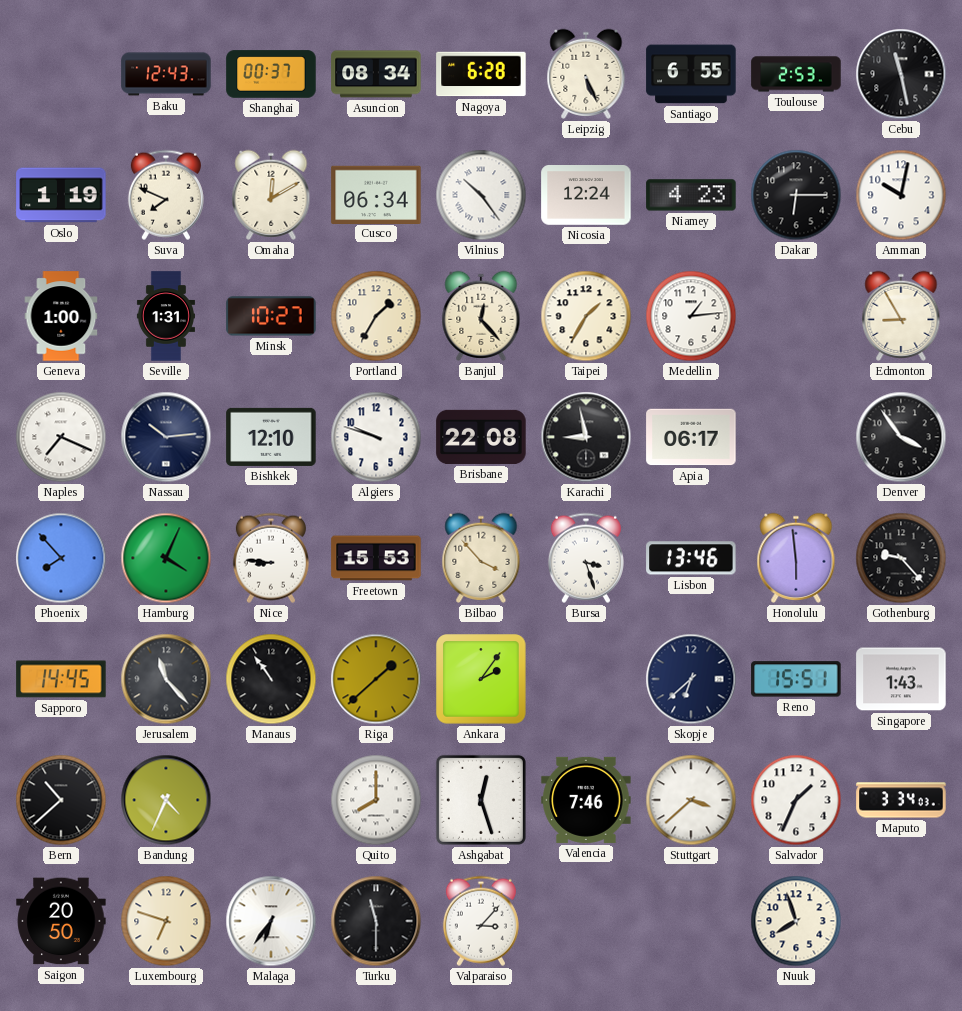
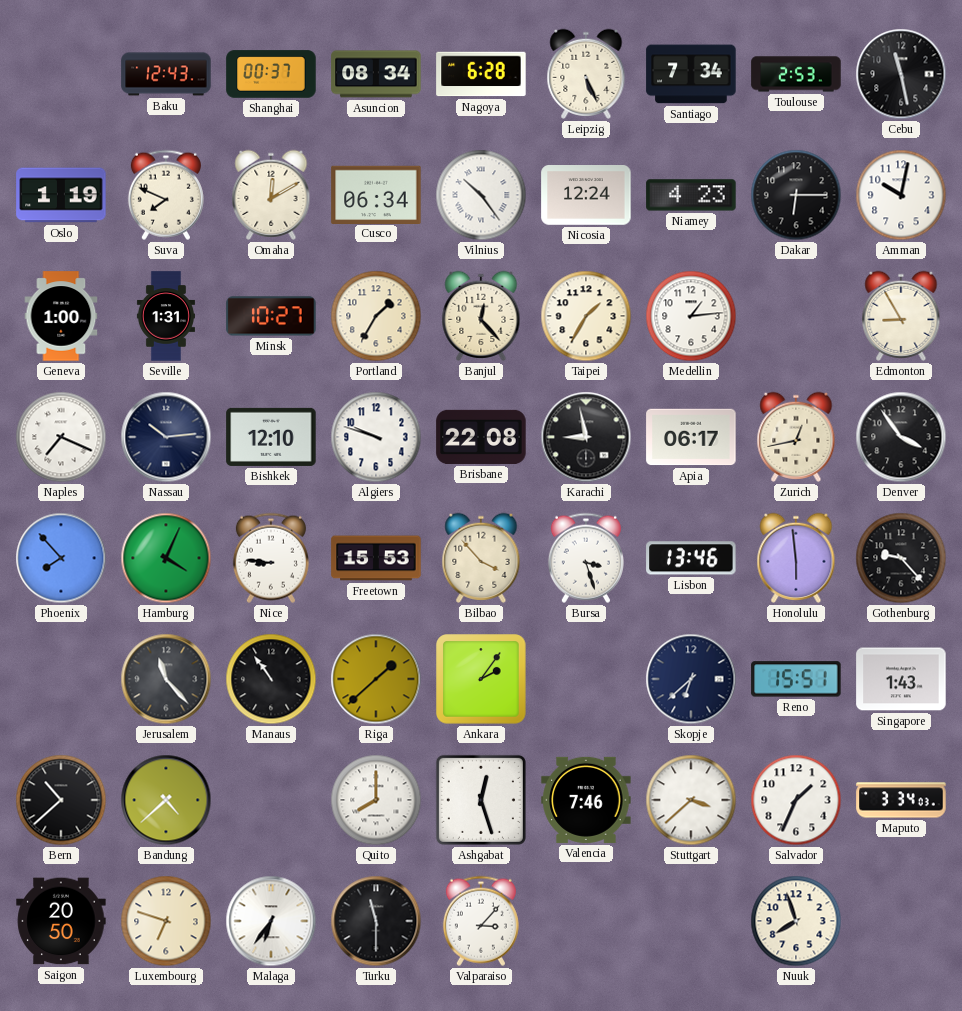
Santiago: 6:55 -> 7:34
Zurich: none -> 12:43
Sapporo: 14:45 -> none
Bandung: 4:34 -> 4:38
